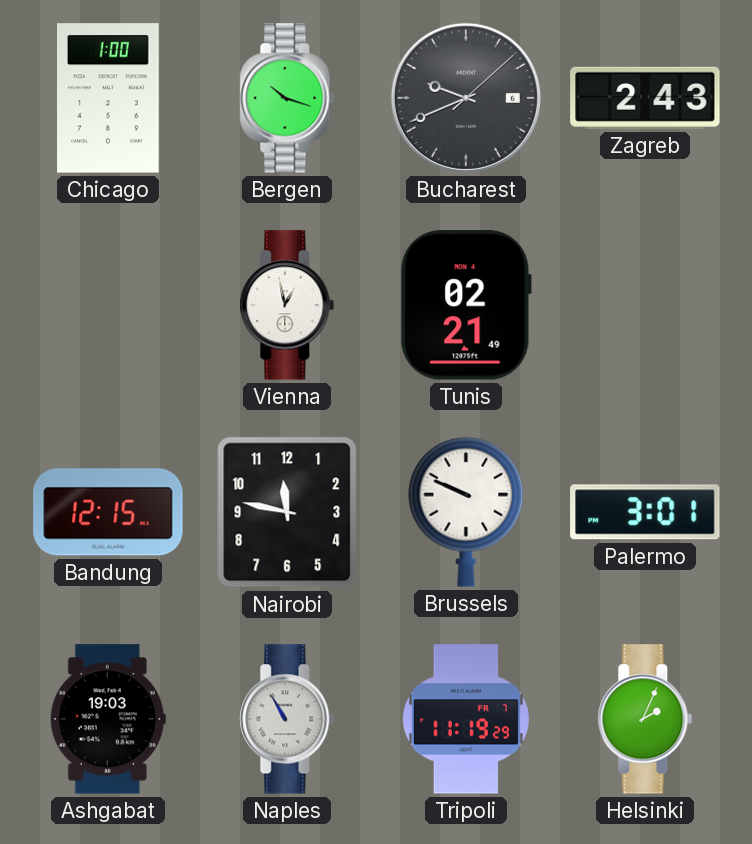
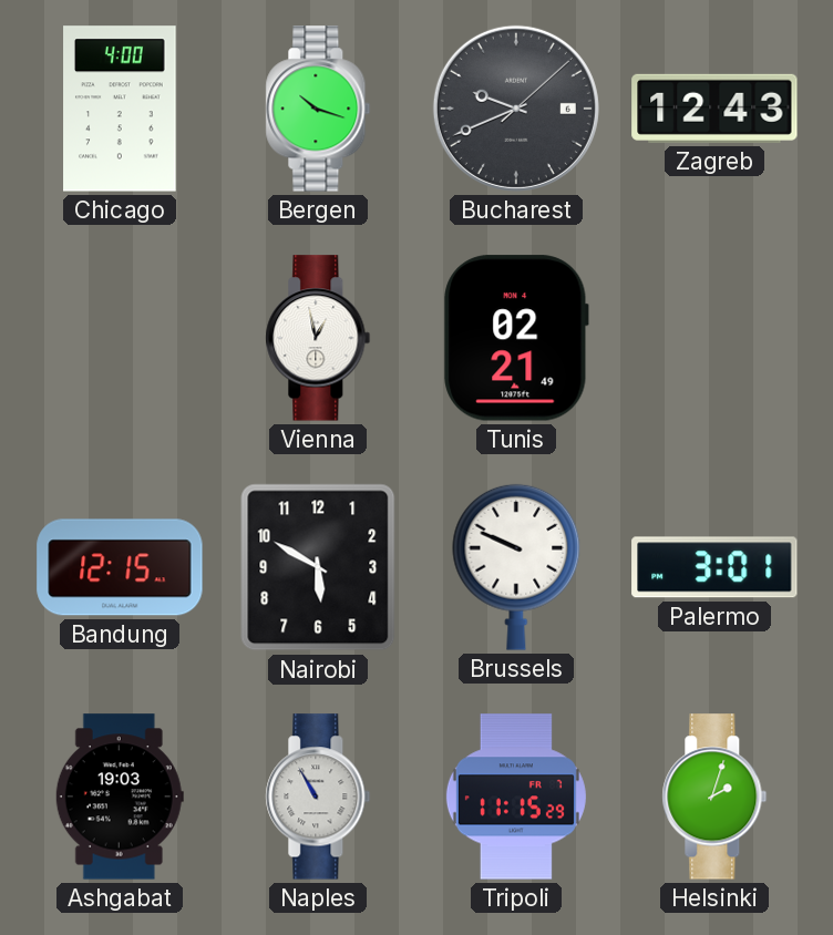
Chicago: 1:00 -> 4:00
Zagreb: 2:43 -> 12:43
Nairobi: 11:47 -> 5:50
Tripoli: 11:19 -> 11:15
Helsinki: 2:04 -> 2:03
